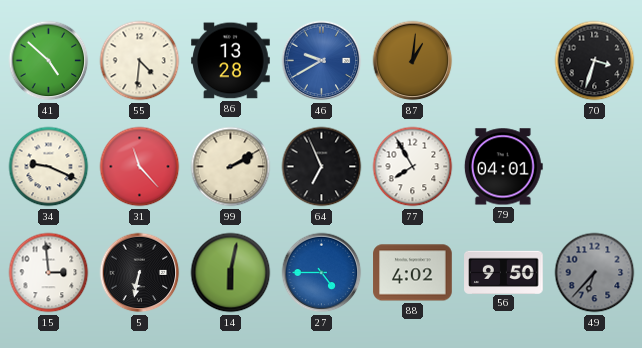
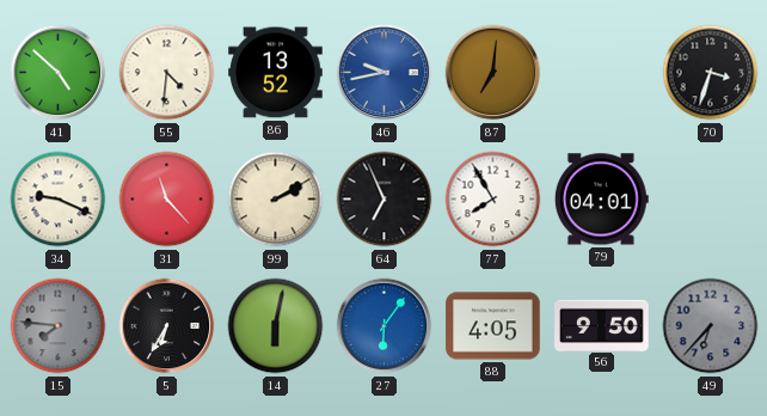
86: 13:28 -> 13:52
46: 9:40 -> 9:43
87: 1:01 -> 7:01
15: 2:59 -> 7:46
15 dial: white -> grey
5: 6:32 -> 6:35
27: 4:45 -> 6:06
88: 4:02 -> 4:05
